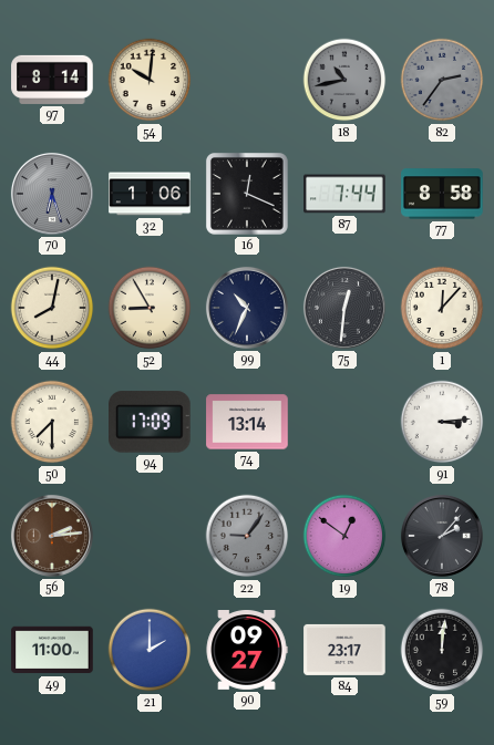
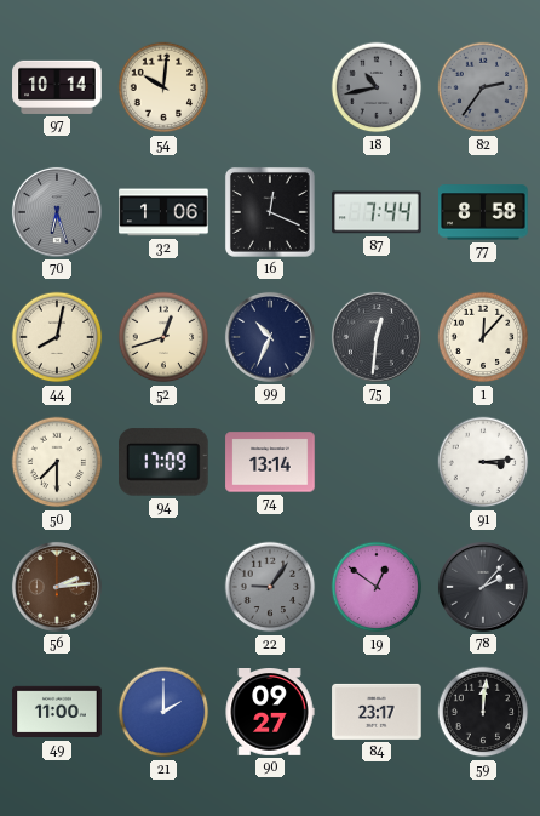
97: 8:14 -> 10:14
52: 8:55 -> 12:42
